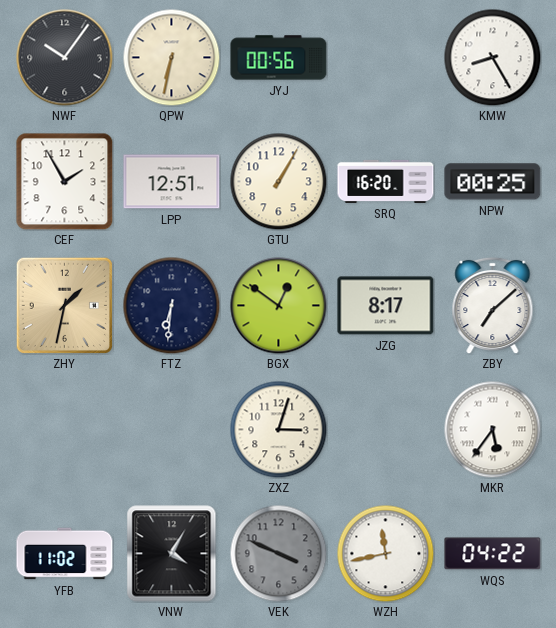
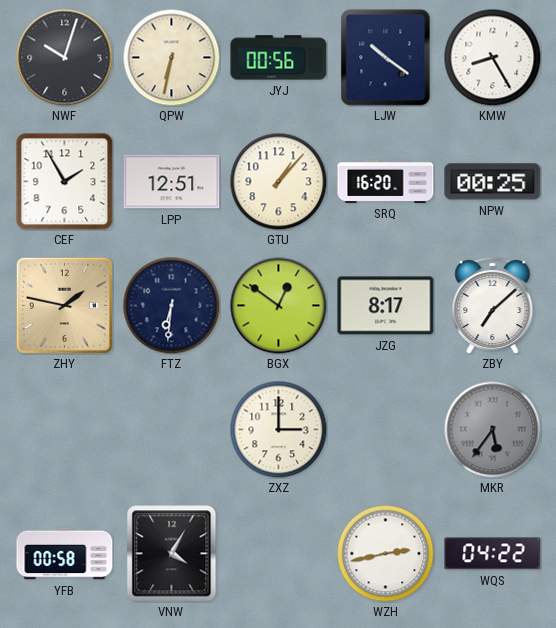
NWF: 10:06 -> 10:03
LJW: none -> 10:21
GTU: 1:05 -> 1:07
ZHY: 1:32 -> 1:47
ZXZ: 3:03 -> 3:00
MKR dial: white -> grey
YFB: 11:02 -> 00:58
VEK: 3:49 -> none
WZH: 11:43 -> 2:43
